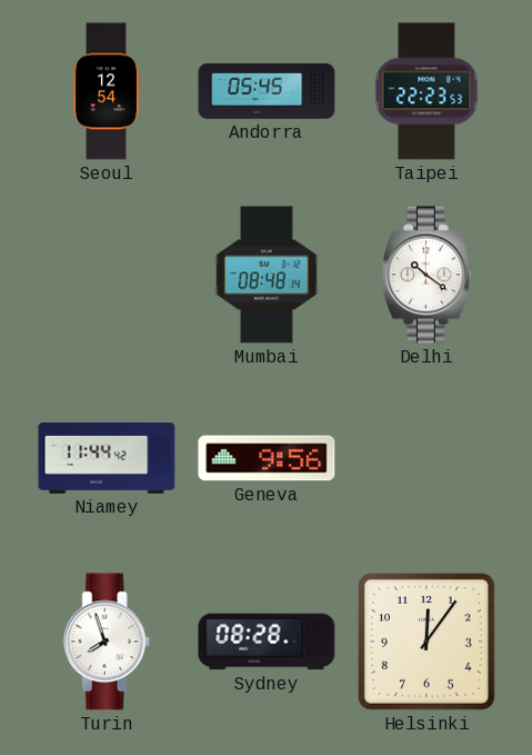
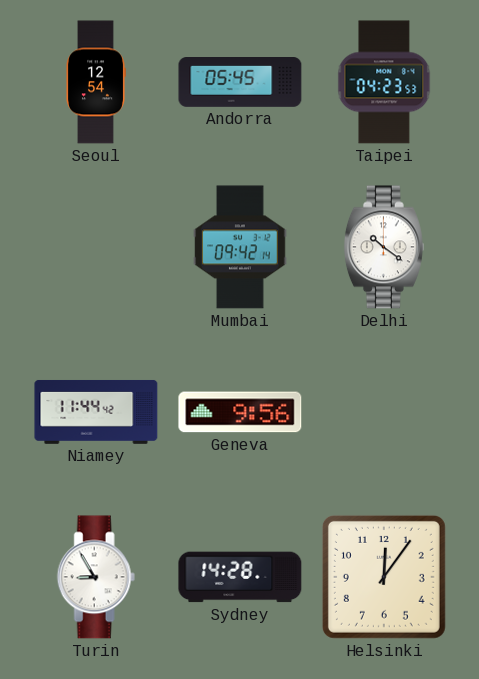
Taipei: 22:23 -> 04:23
Mumbai: 08:48 -> 09:42
Turin: 7:57 -> 8:55
Sydney: 08:28 -> 14:28
